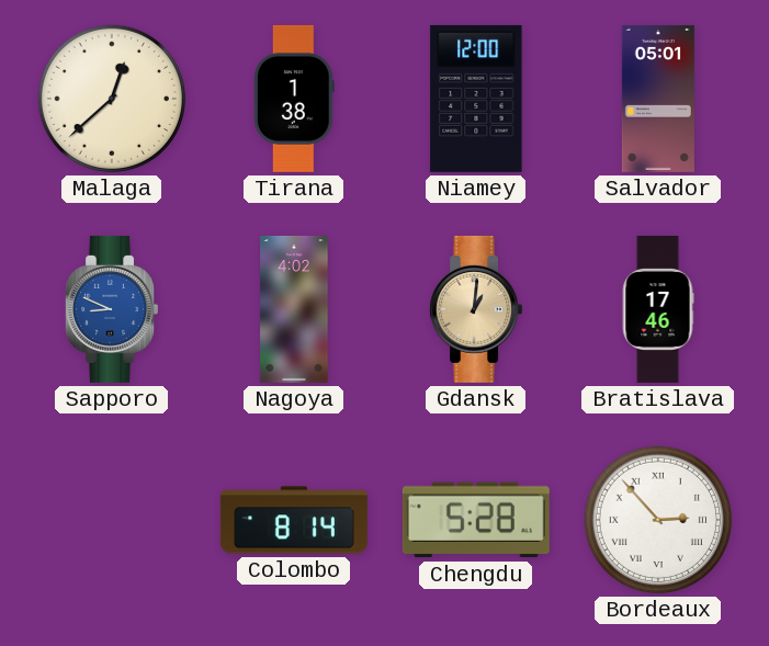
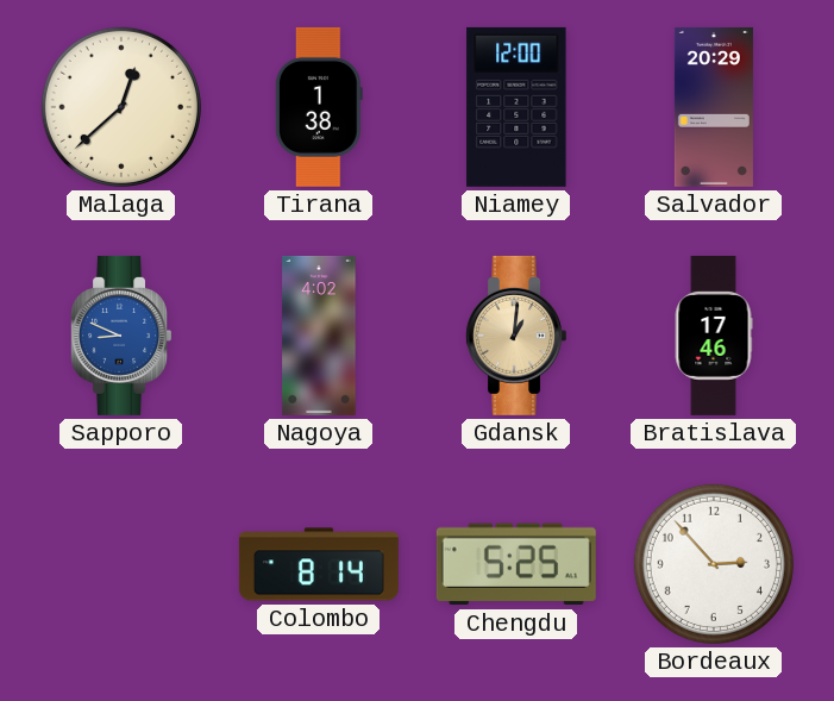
Salvador: 05:01 -> 20:29
Chengdu: 5:28 -> 5:25
Bordeaux numerals: Roman -> Arabic
